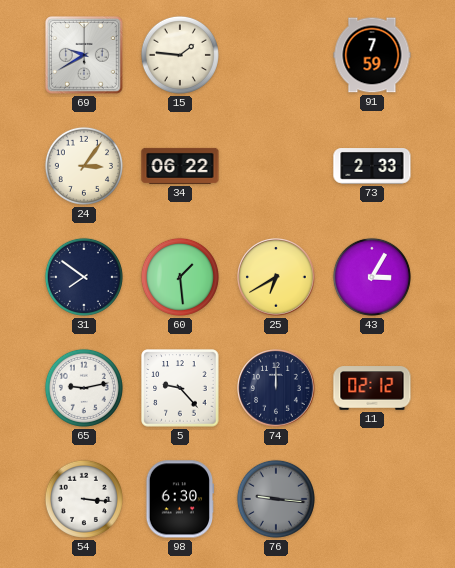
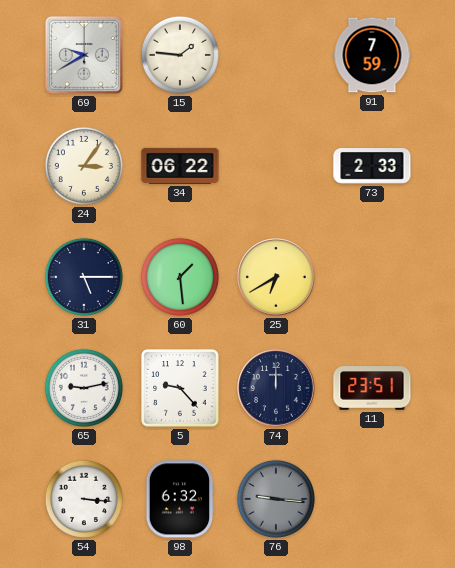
31: 7:51 -> 5:15
43: 3:05 -> none
11: 02:12 -> 23:51
98: 6:30 -> 6:32
